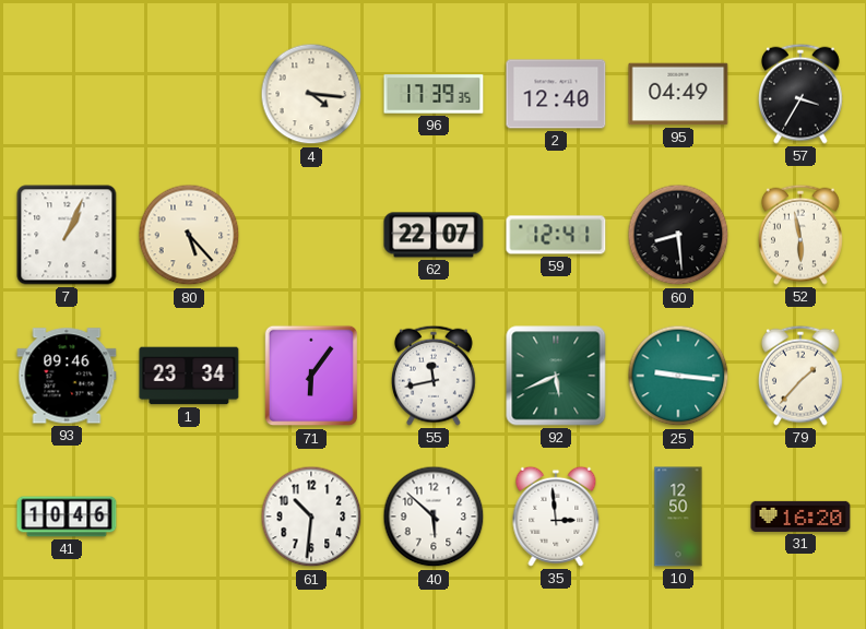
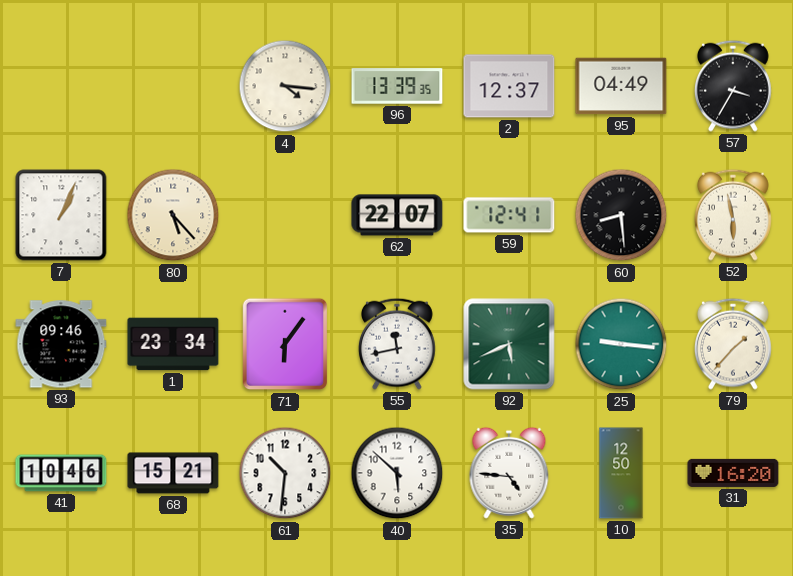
96: 17:39 -> 13:39
2: 12:40 -> 12:37
68: none -> 15:21
35: 2:59 -> 4:46
